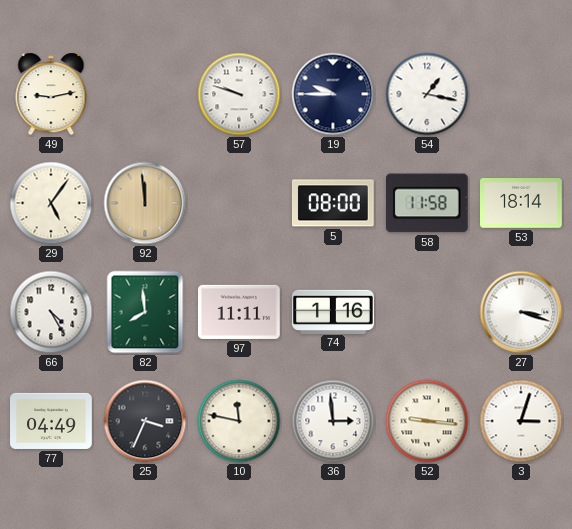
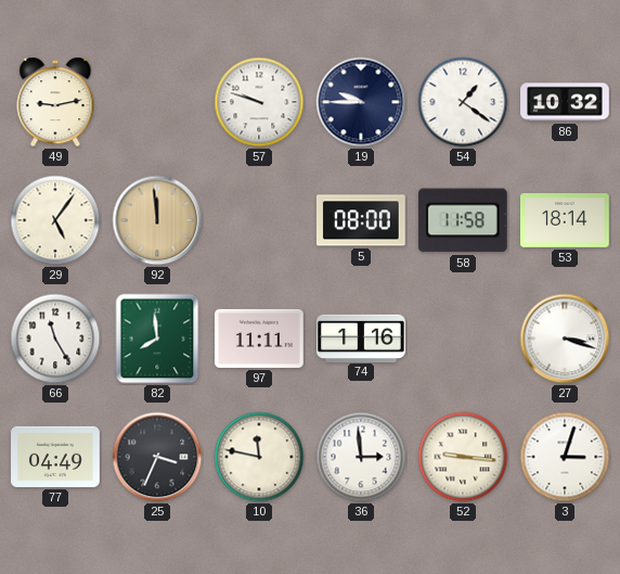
54: 1:17 -> 1:21
86: none -> 10:32
66: 4:25 -> 11:25
